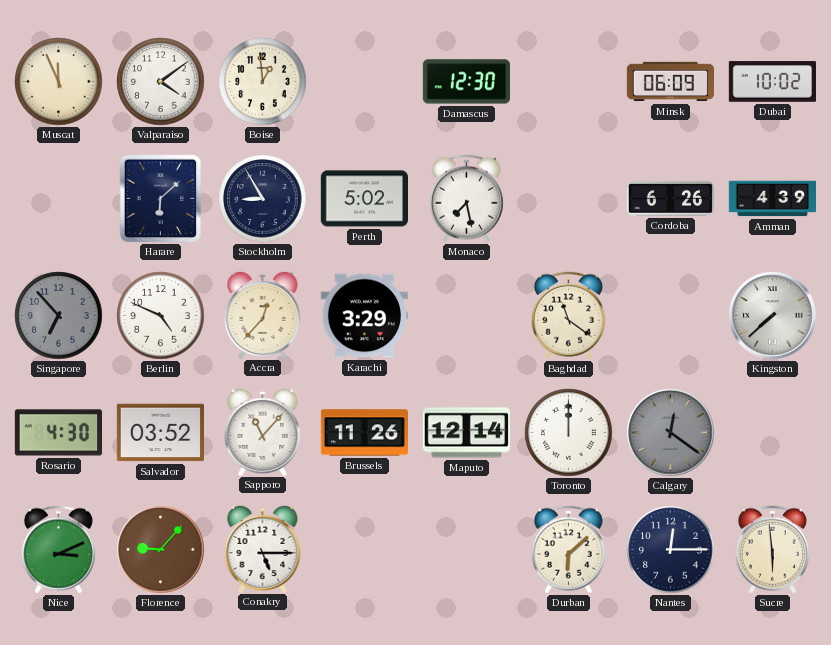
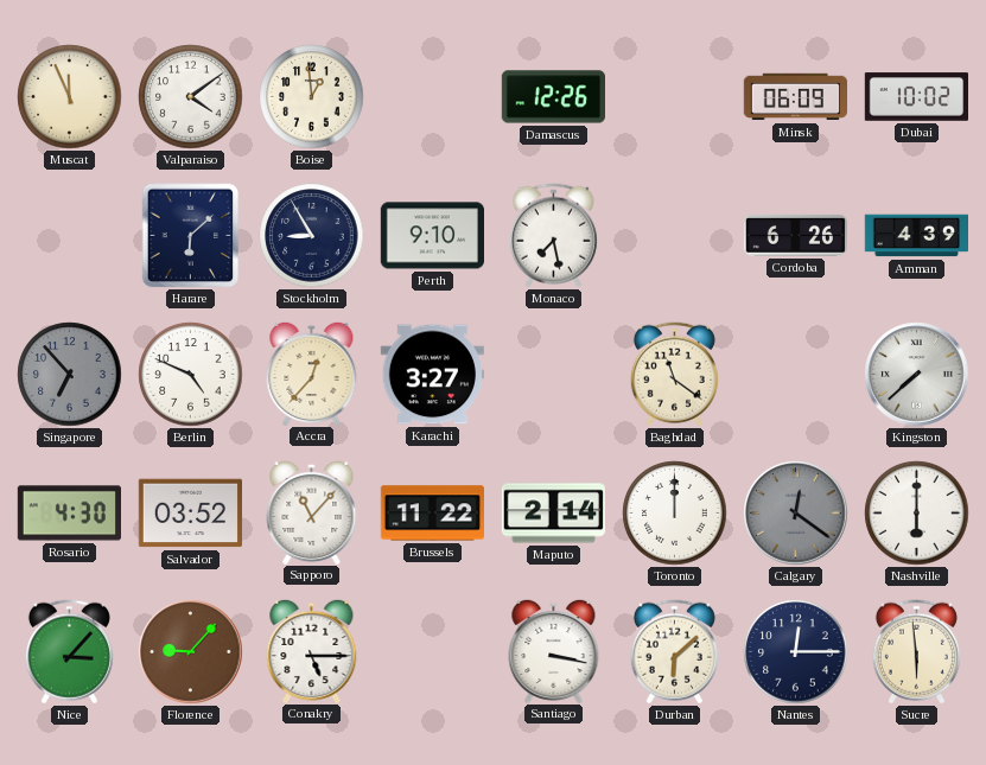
Damascus: 12:30 -> 12:26
Perth: 5:02 -> 9:10
Karachi: 3:29 -> 3:27
Brussels: 11:26 -> 11:22
Maputo: 12:14 -> 2:14
Nashville: none -> 6:00
Nice: 3:11 -> 3:07
Santiago: none -> 3:17
